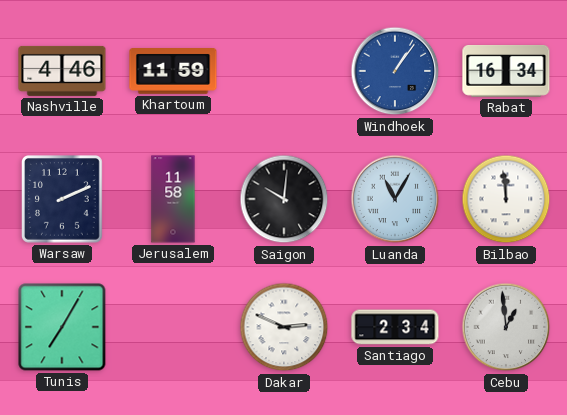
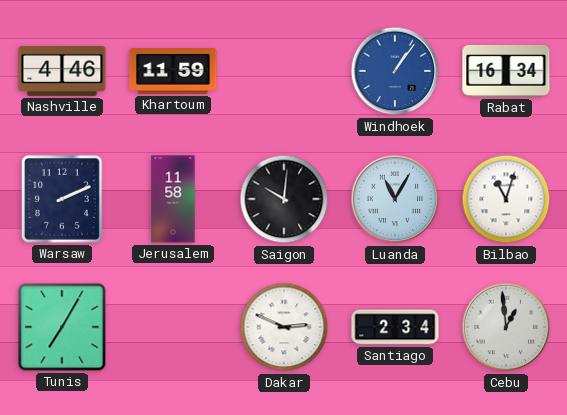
Bilbao: 11:59 -> 11:03
